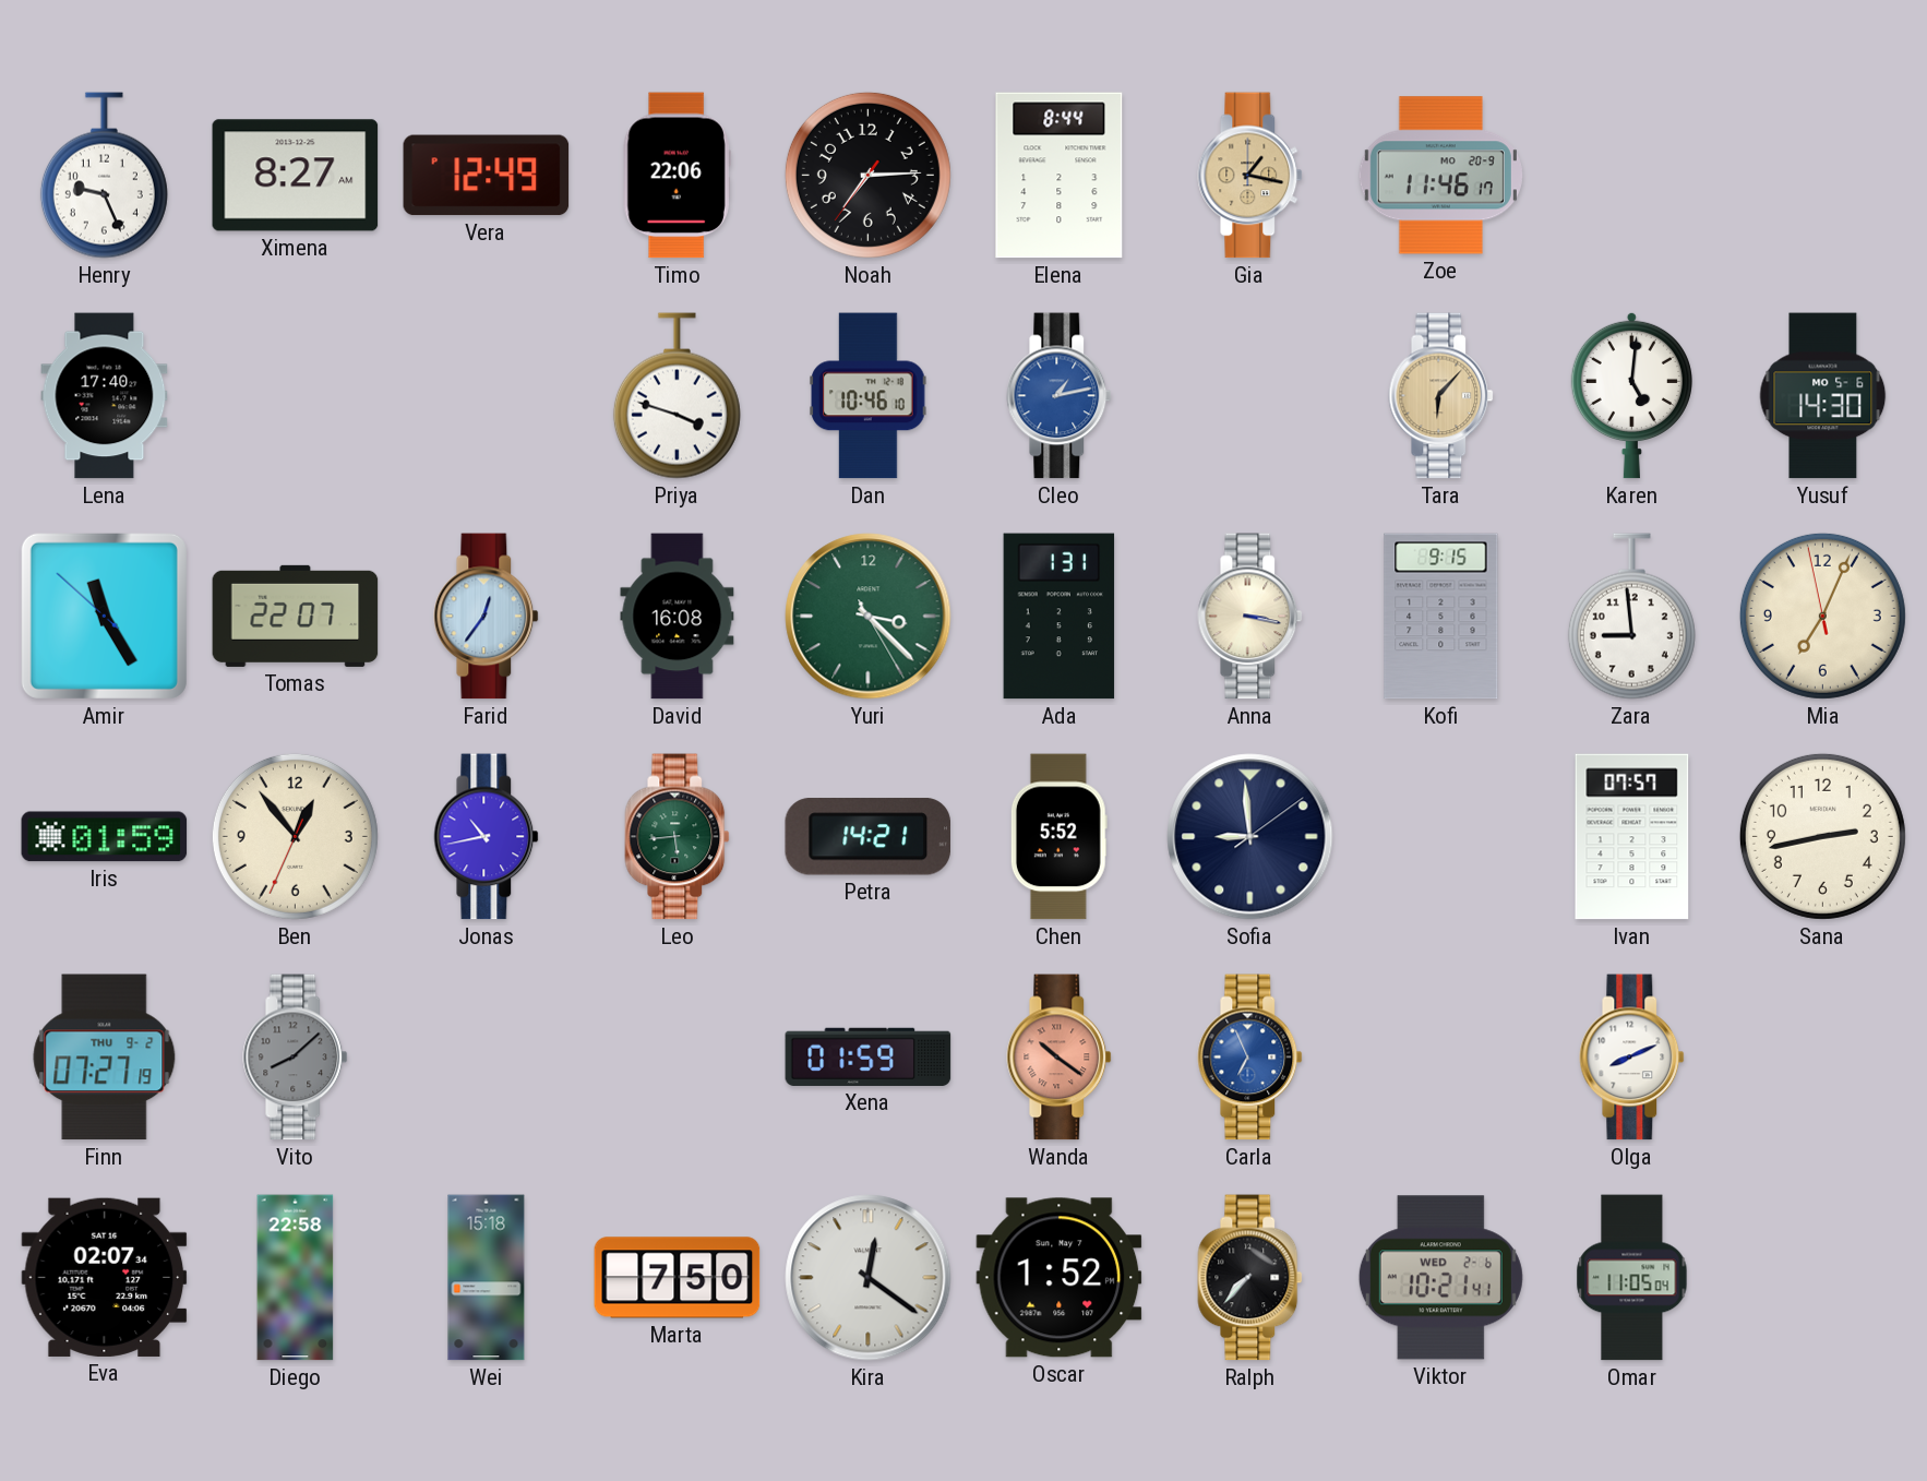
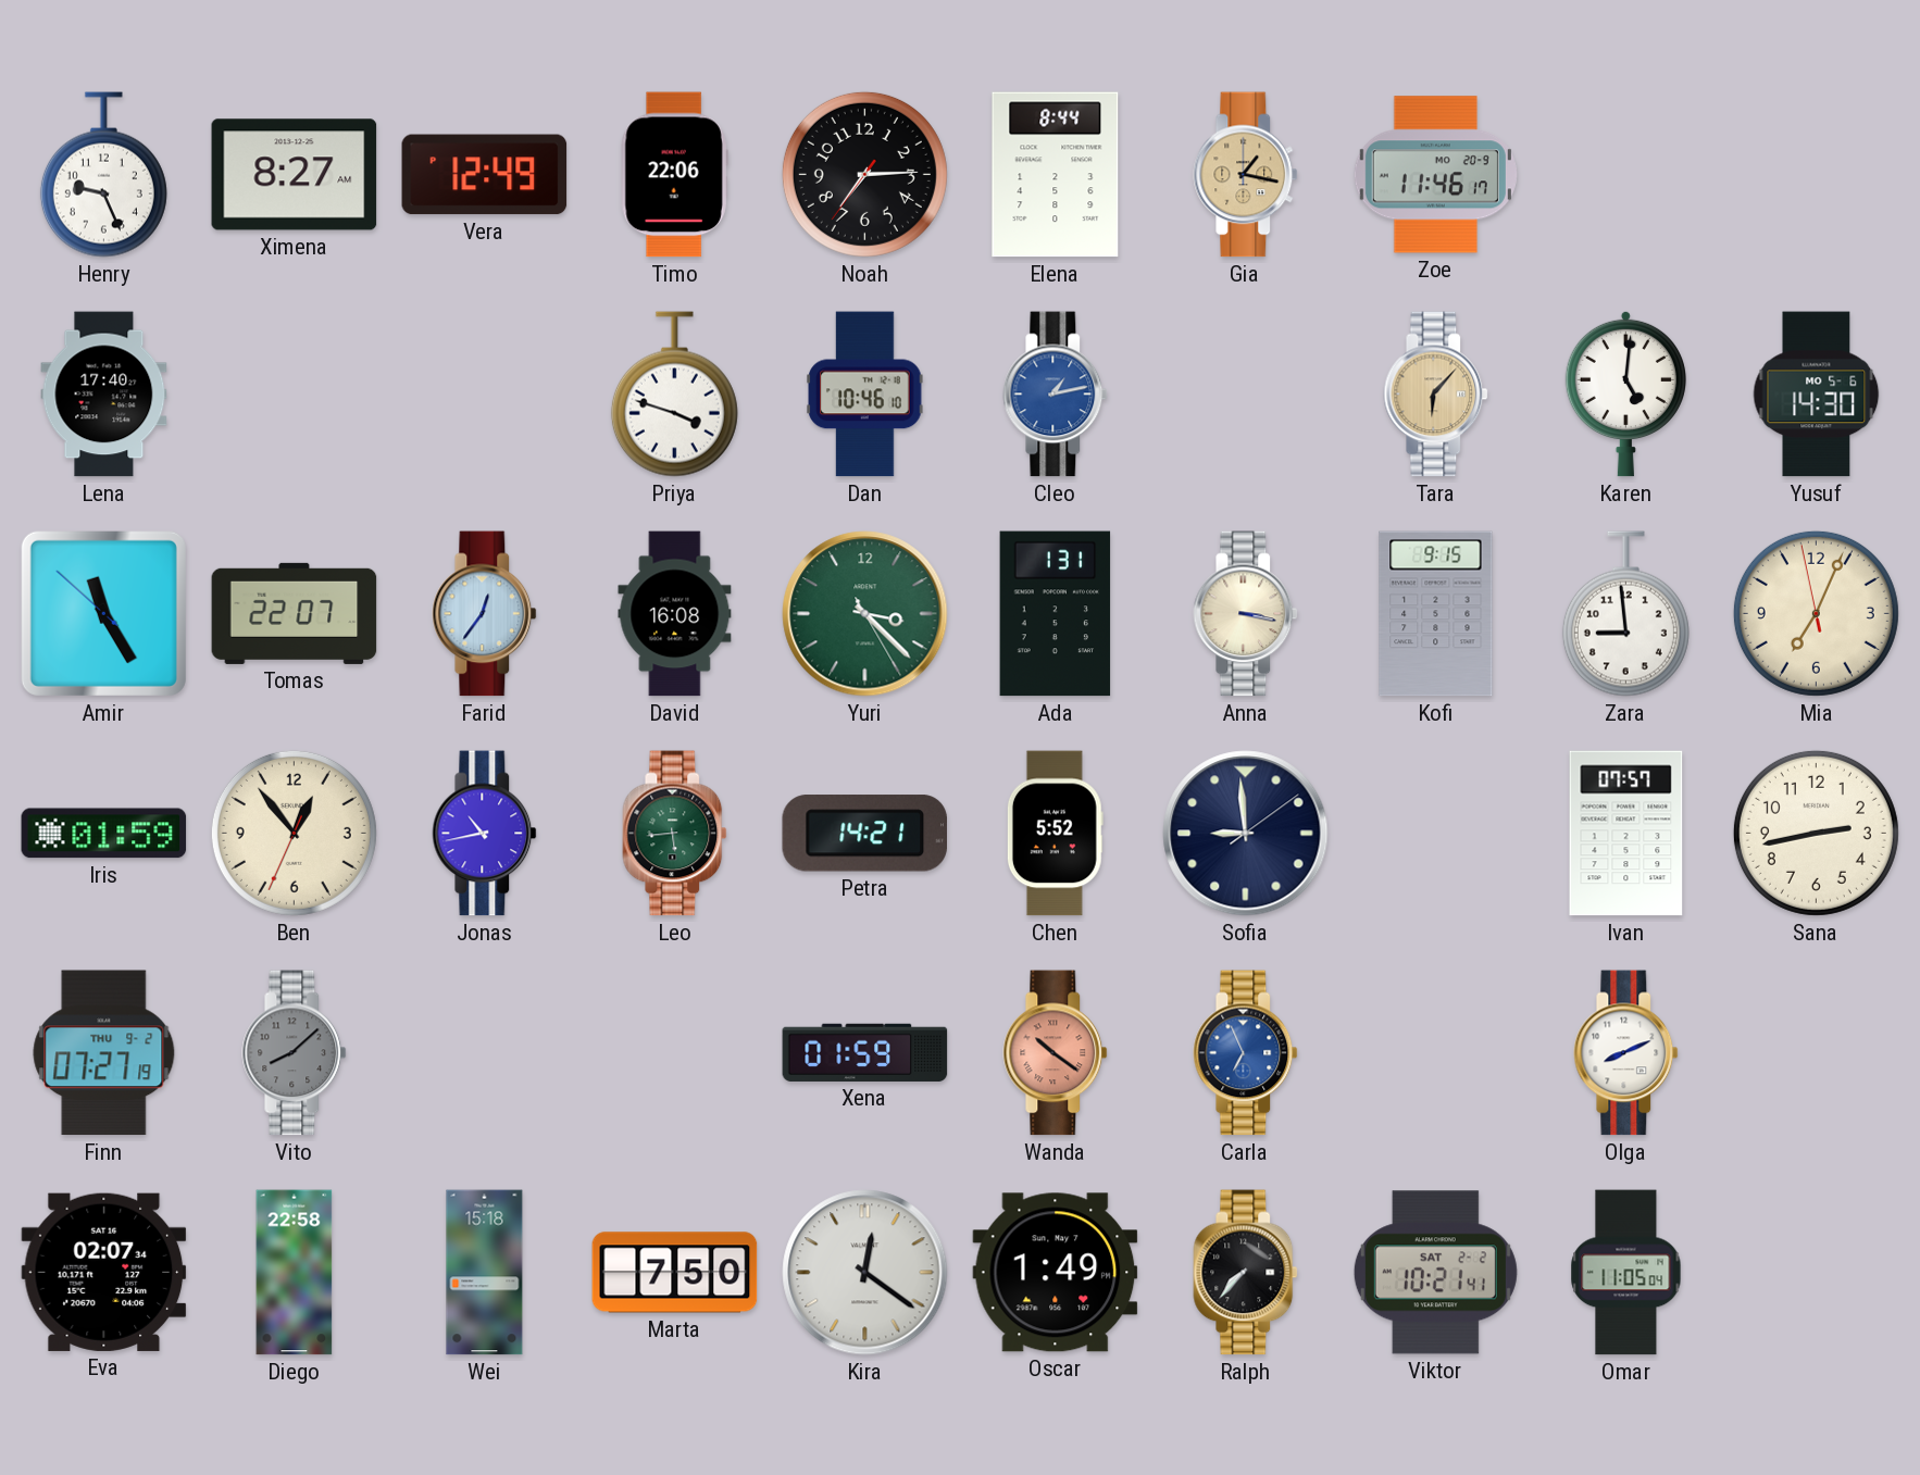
Oscar: 1:52 -> 1:49
Viktor date: WED 2-6 -> SAT 2-2
